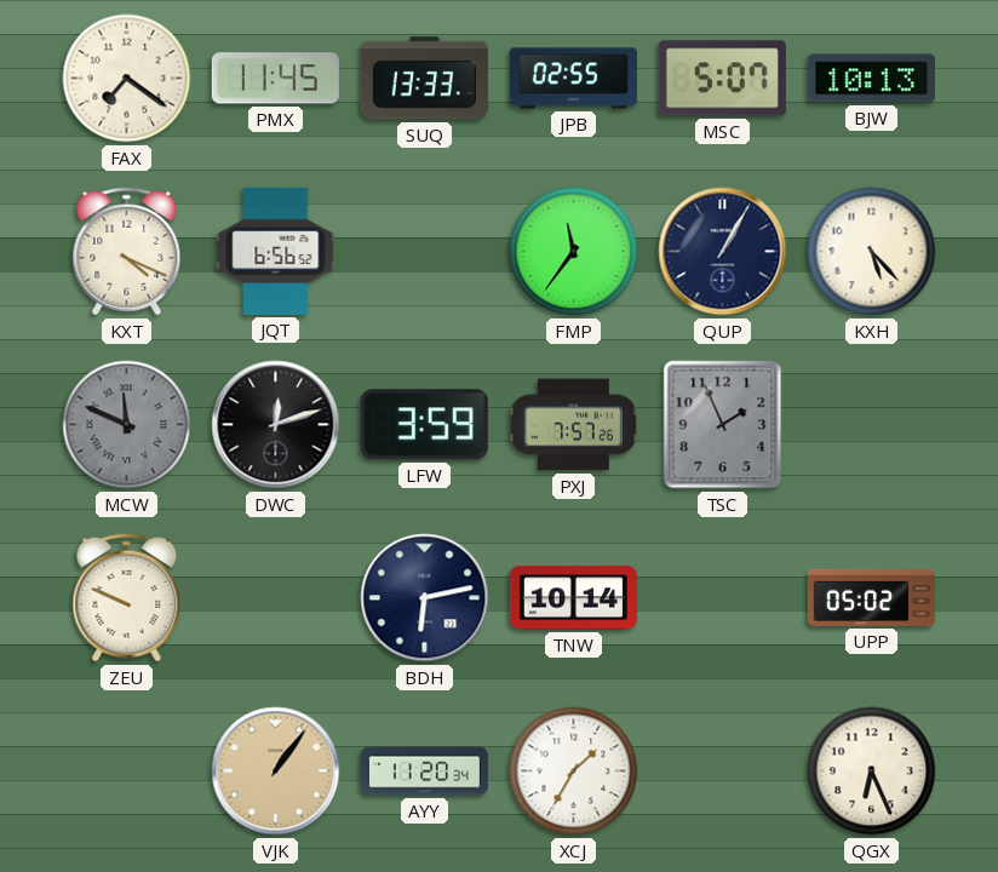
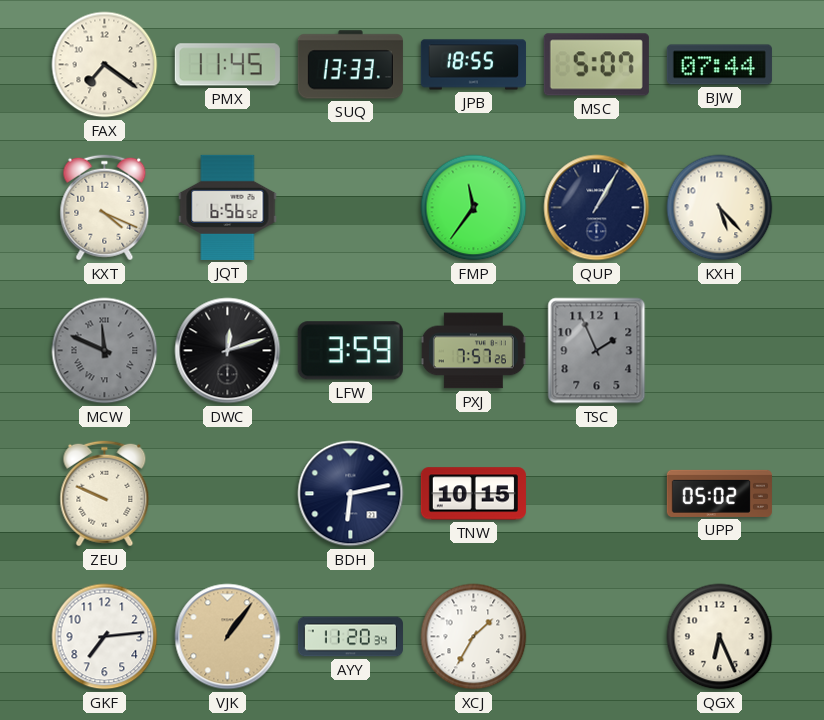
JPB: 02:55 -> 18:55
BJW: 10:13 -> 07:44
TNW: 10:14 -> 10:15
GKF: none -> 7:14
